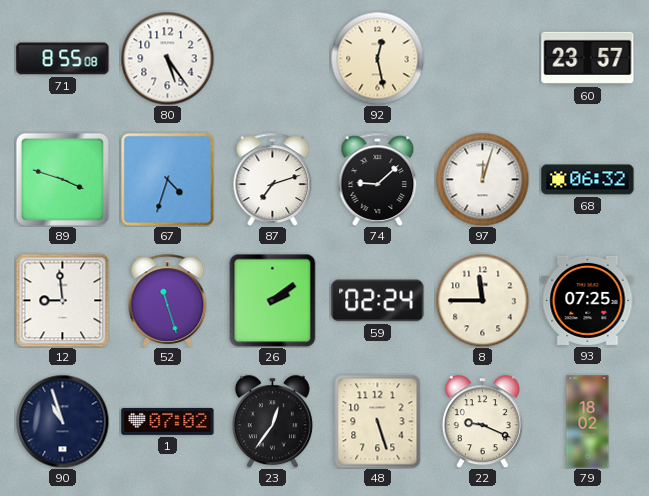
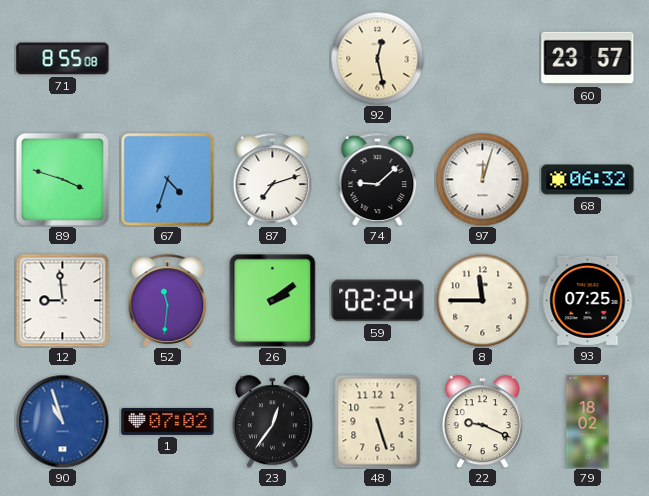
80: 5:24 -> none
52: 11:27 -> 11:31
90 dial: navy -> blue
